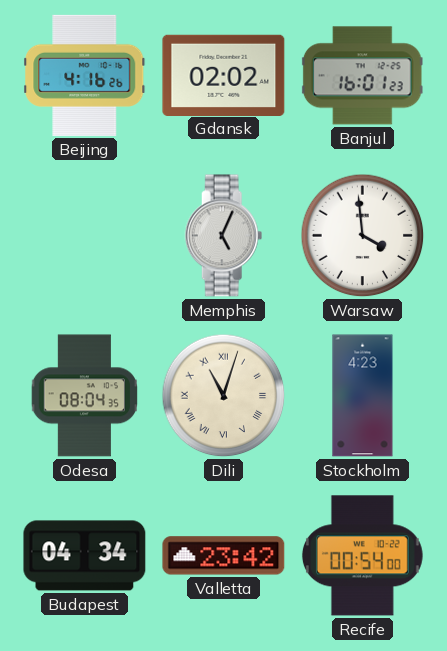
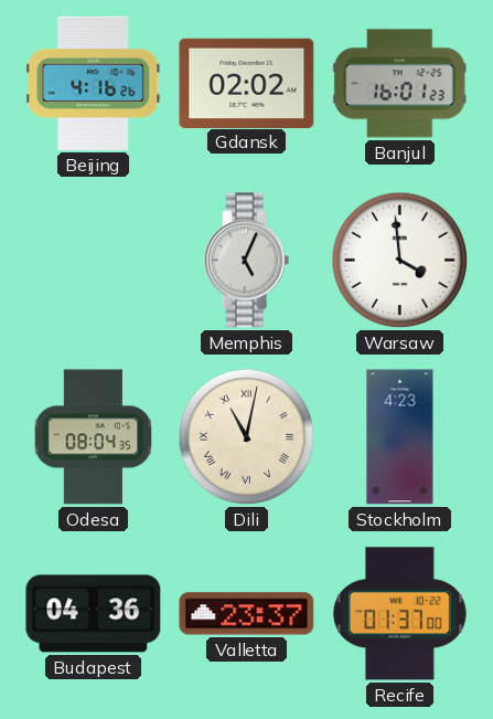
Dili: 11:03 -> 11:02
Budapest: 04:34 -> 04:36
Valletta: 23:42 -> 23:37
Recife: 00:54 -> 01:37
